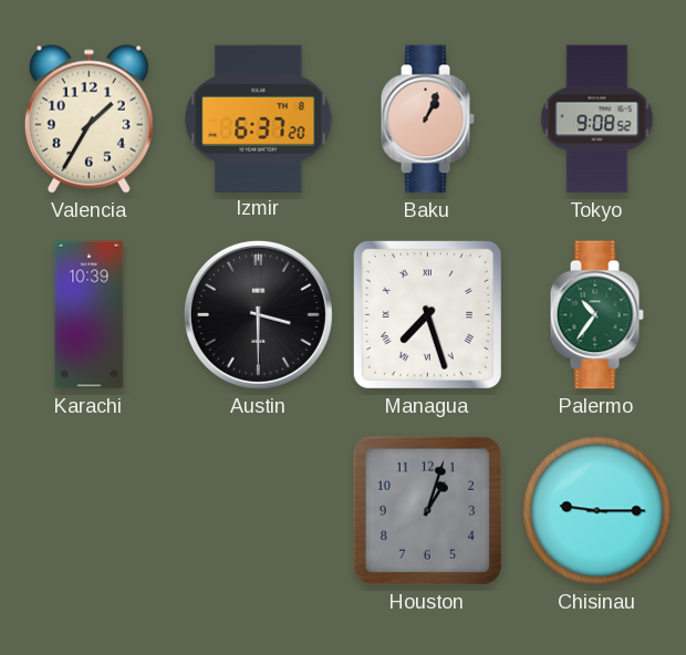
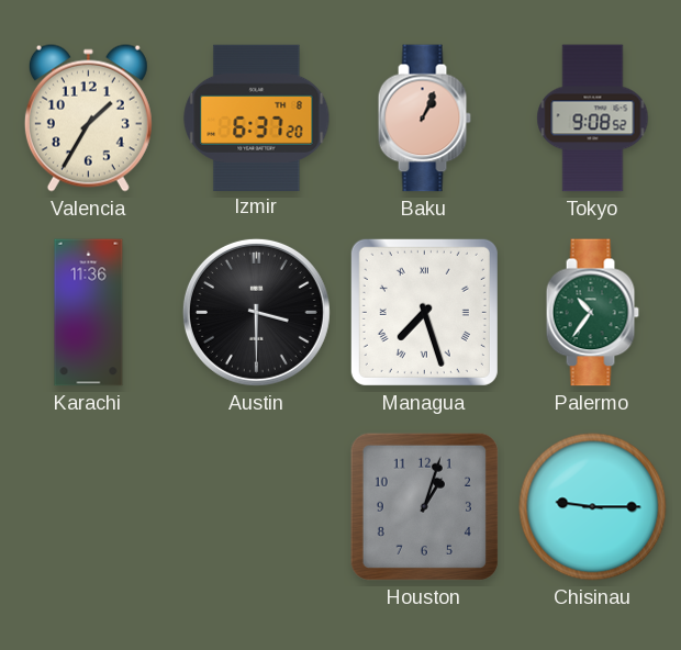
Karachi: 10:39 -> 11:36
